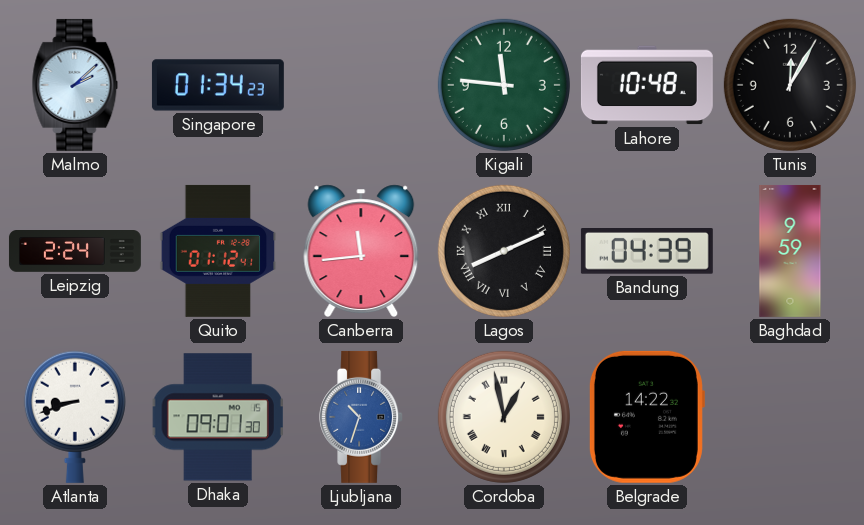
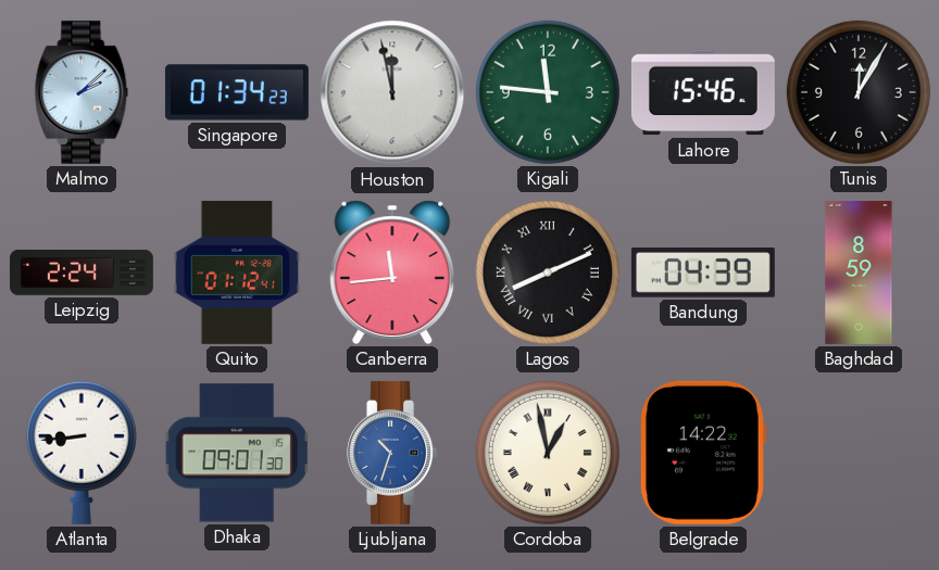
Houston: none -> 11:58
Lahore: 10:48 -> 15:46
Baghdad: 9:59 -> 8:59
Atlanta: 8:42 -> 8:44
